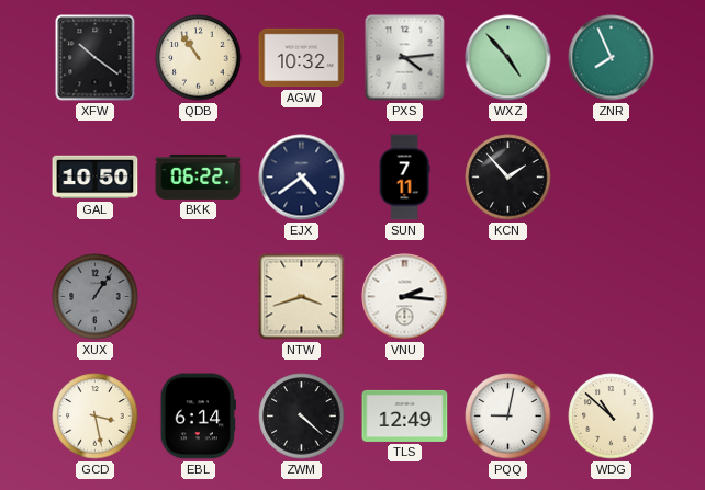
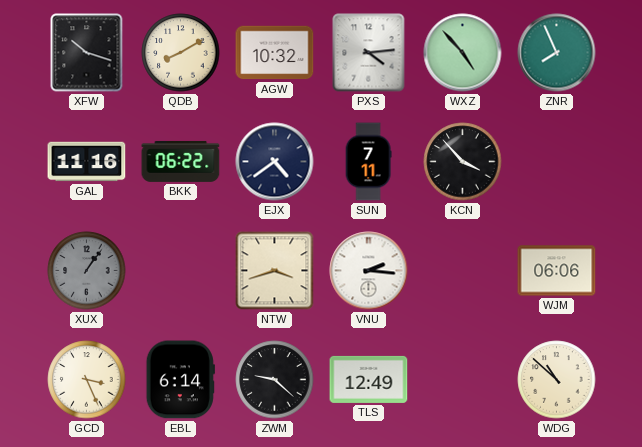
XFW: 10:21 -> 10:18
QDB: 10:54 -> 8:10
GAL: 10:50 -> 11:16
KCN: 1:53 -> 3:53
WJM: none -> 06:06
GCD: 3:28 -> 3:26
ZWM: 4:22 -> 9:22
PQQ: 9:02 -> none
